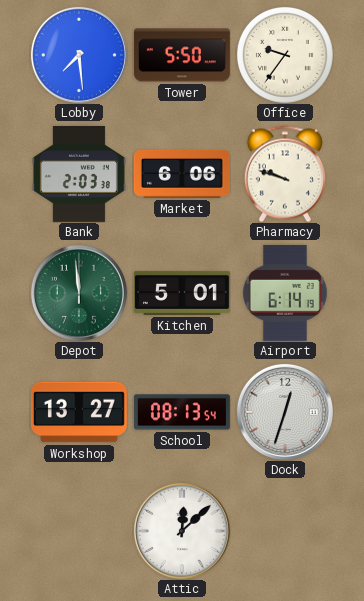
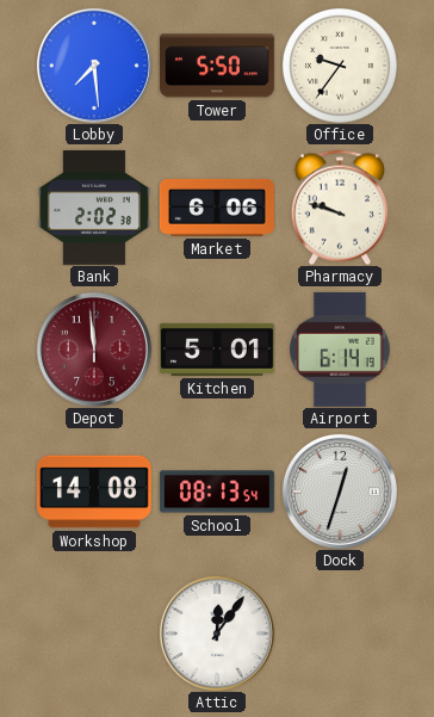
Bank: 2:03 -> 2:02
Depot dial: green -> burgundy
Workshop: 13:27 -> 14:08
Attic: 12:08 -> 12:06
